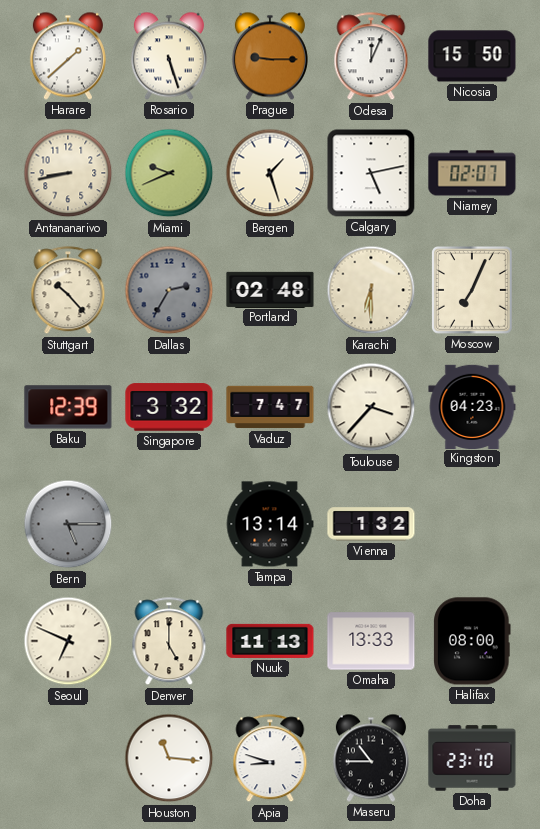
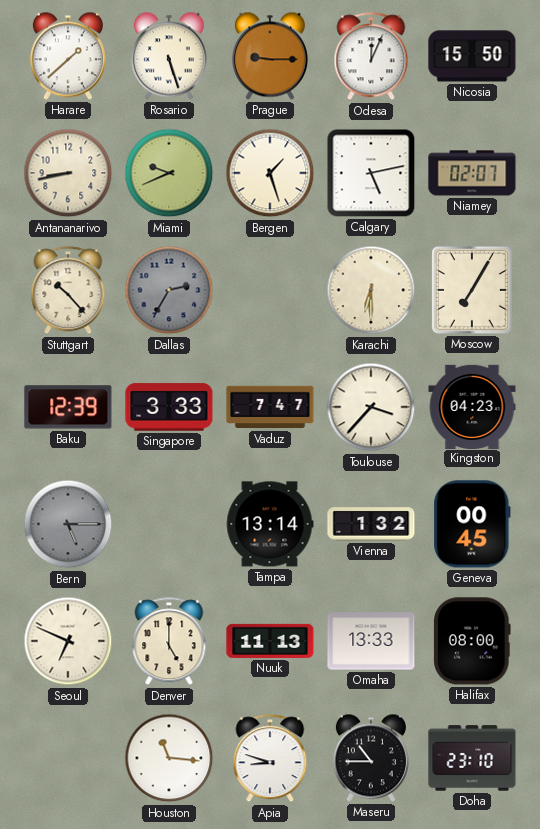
Portland: 02:48 -> none
Moscow: 7:04 -> 7:05
Singapore: 3:32 -> 3:33
Geneva: none -> 00:45
